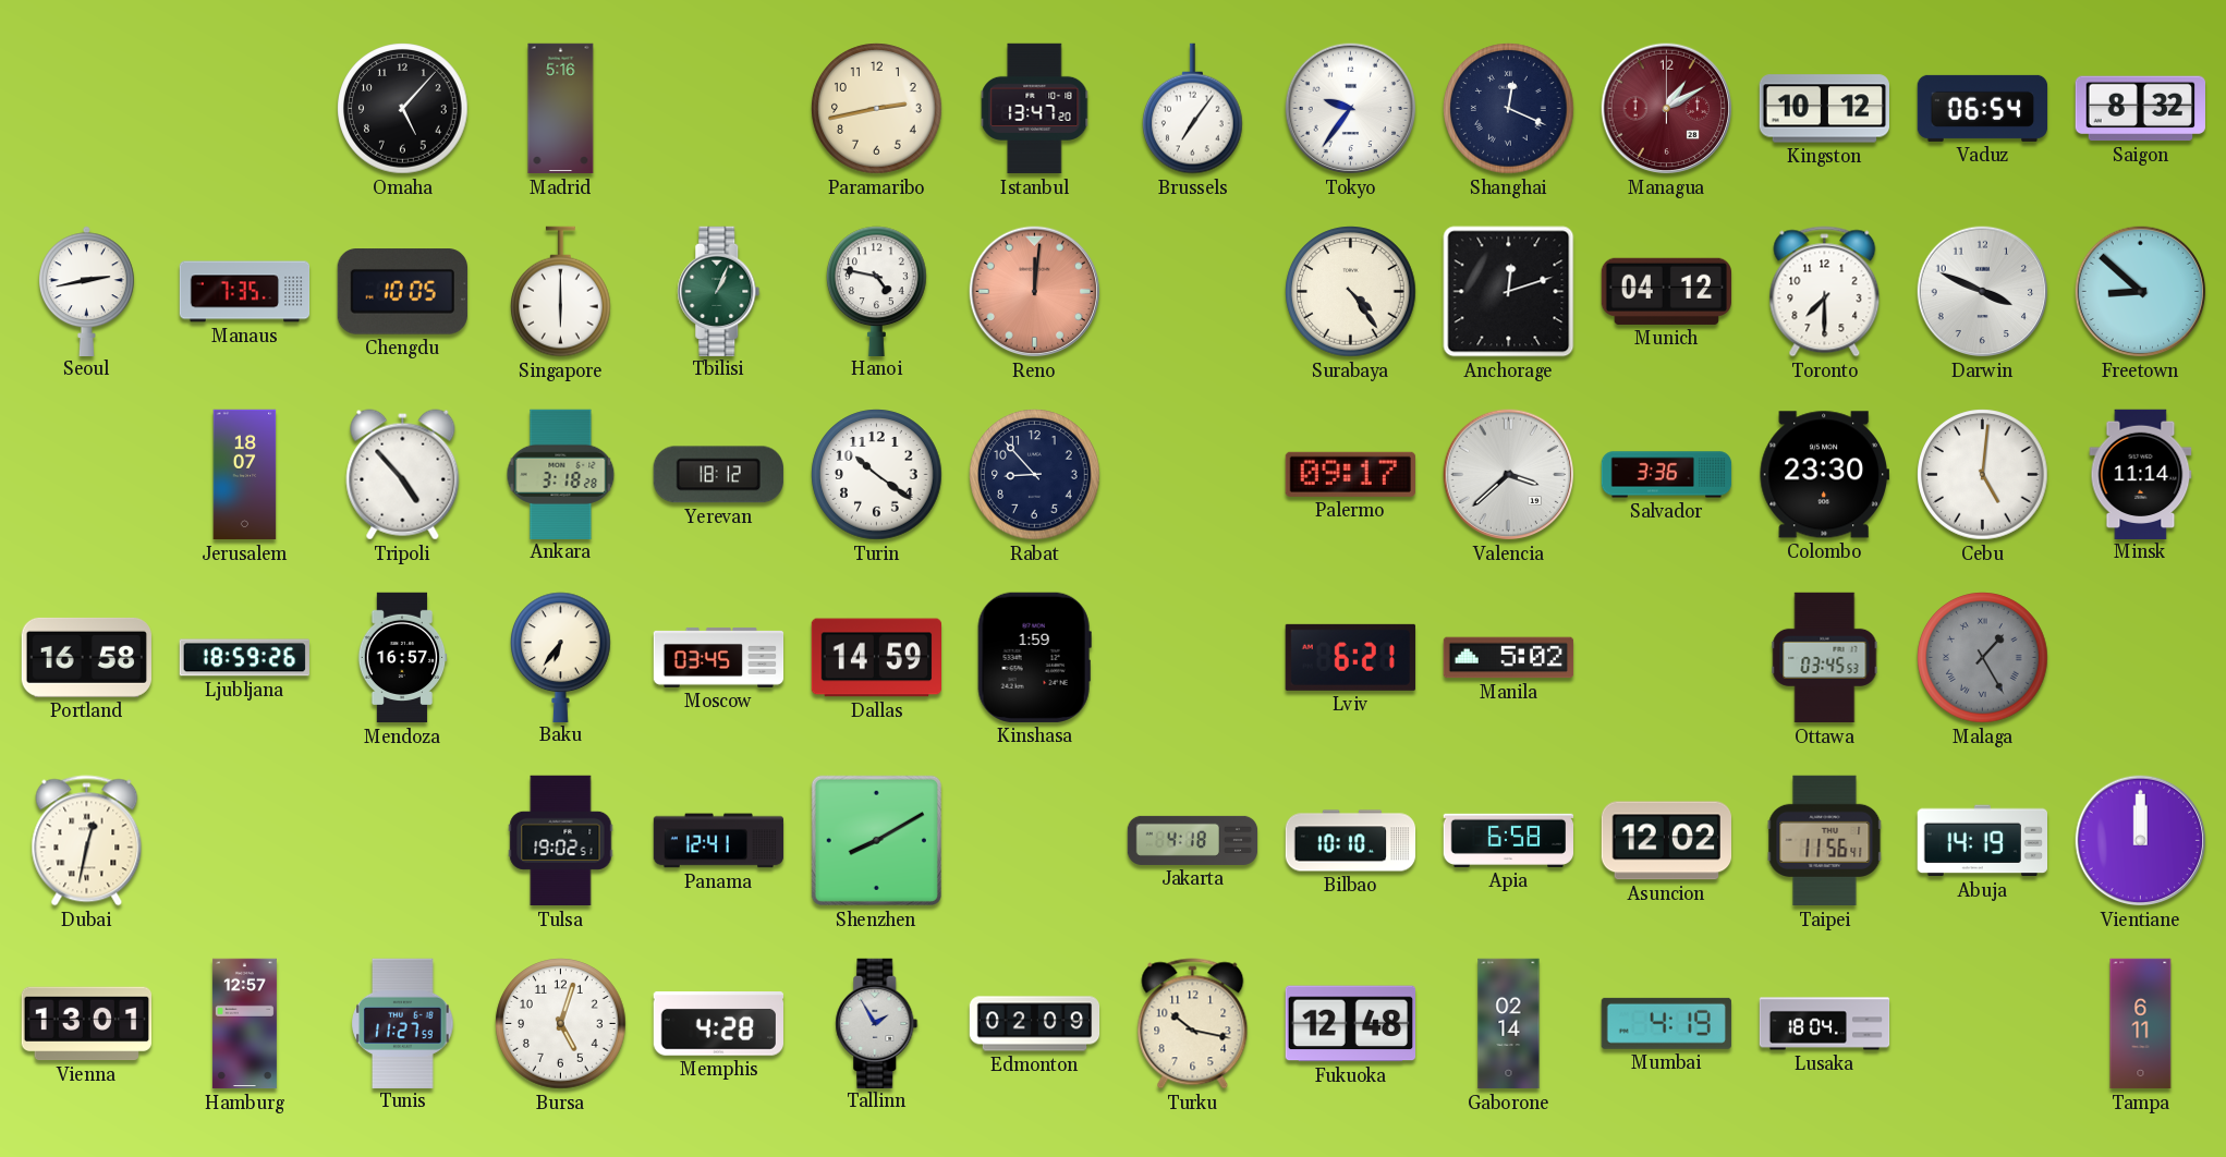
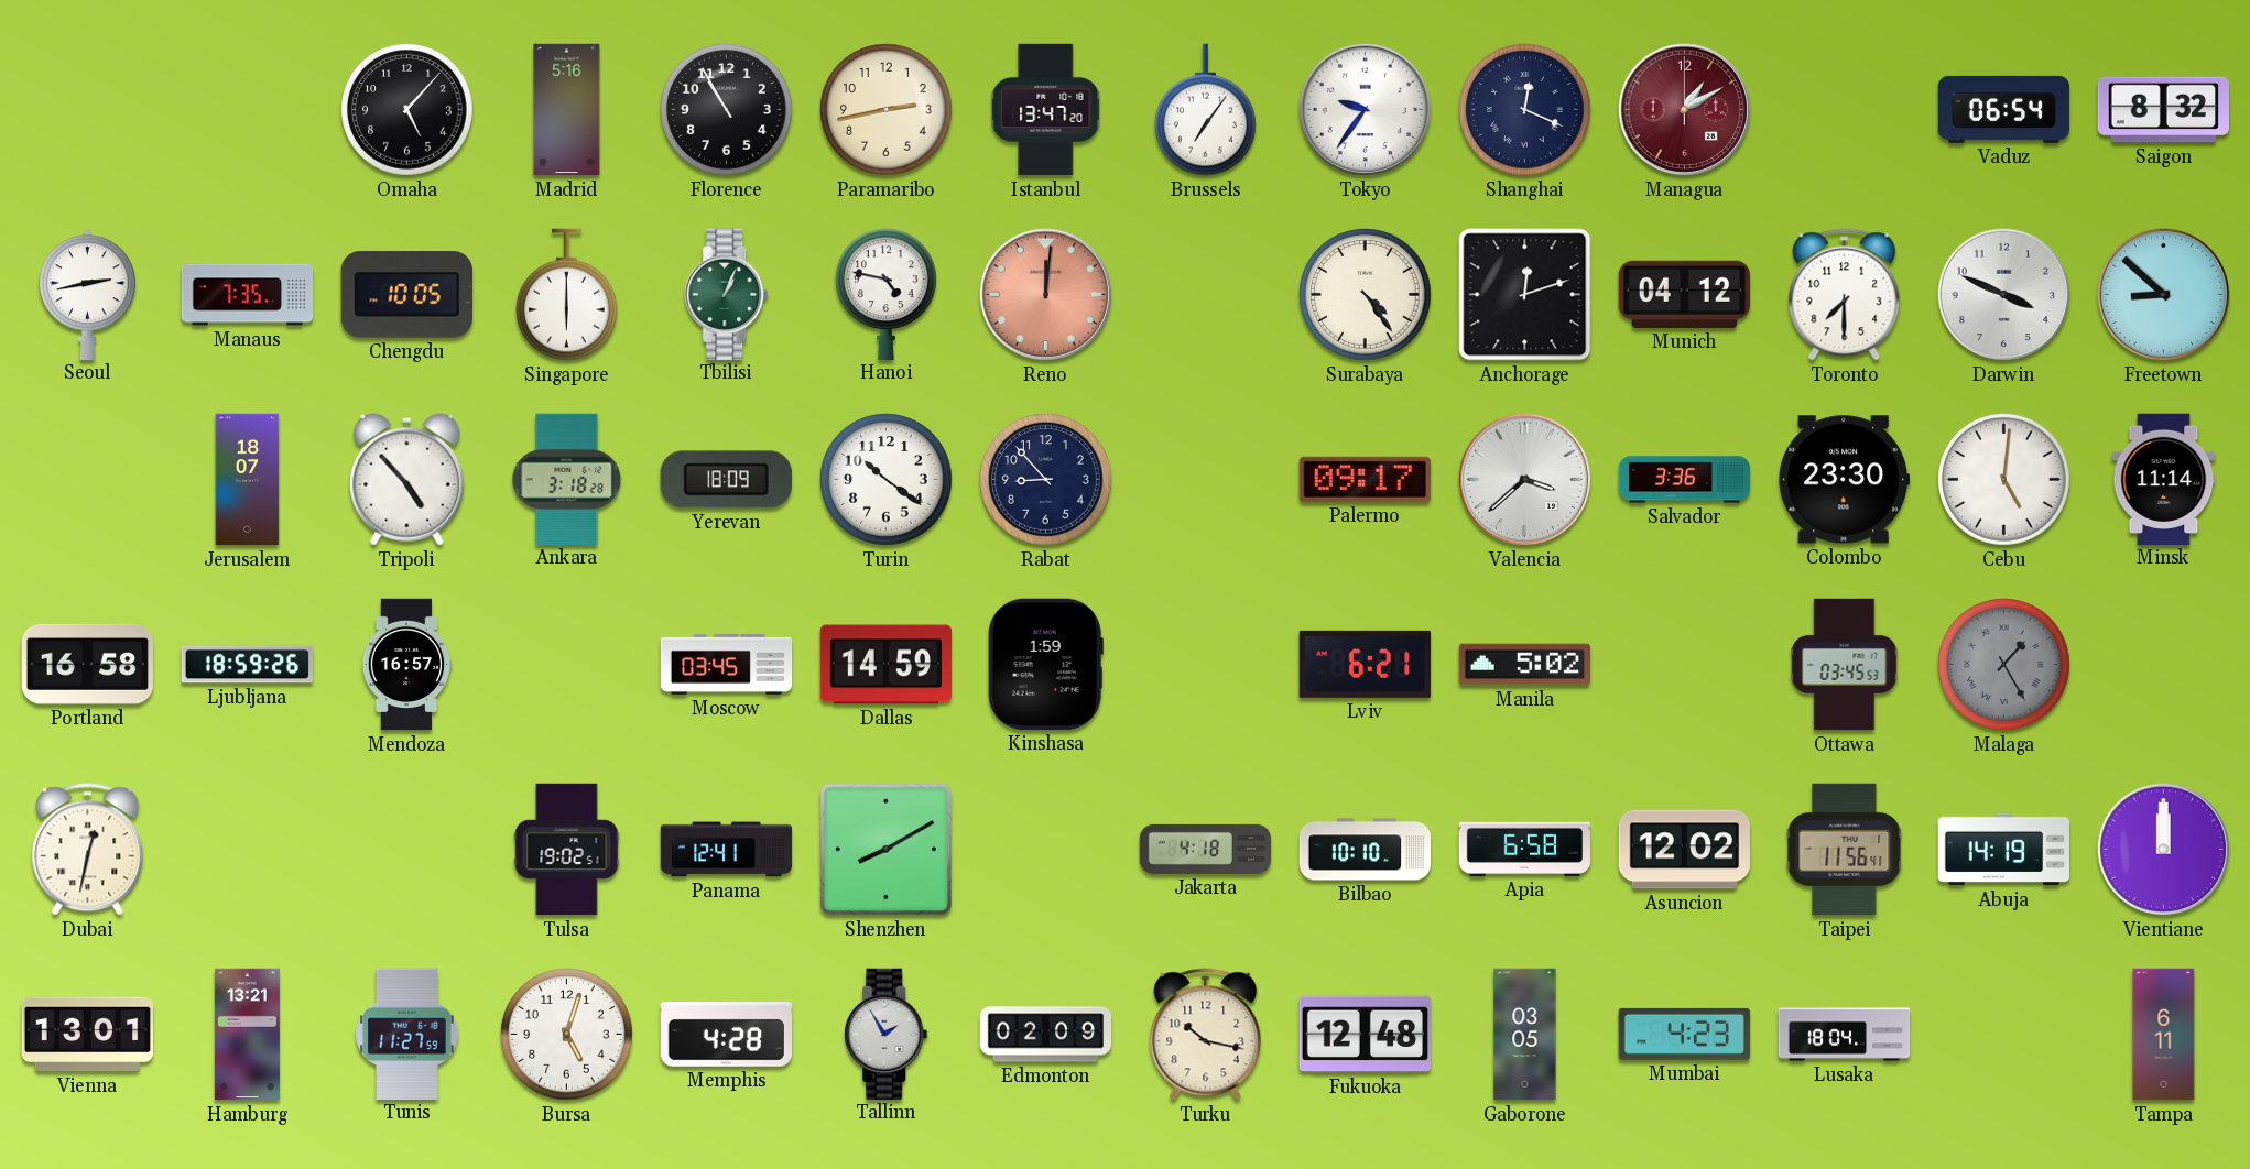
Florence: none -> 10:55
Kingston: 10:12 -> none
Yerevan: 18:12 -> 18:09
Baku: 6:36 -> none
Hamburg: 12:57 -> 13:21
Gaborone: 02:14 -> 03:05
Mumbai: 4:19 -> 4:23
